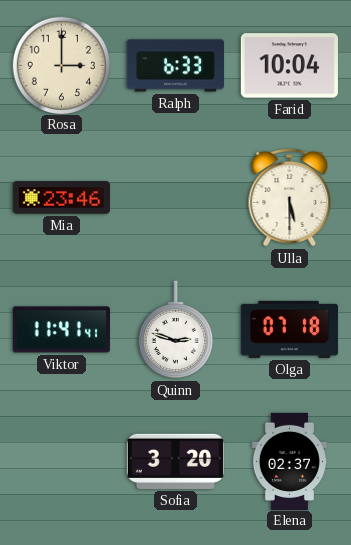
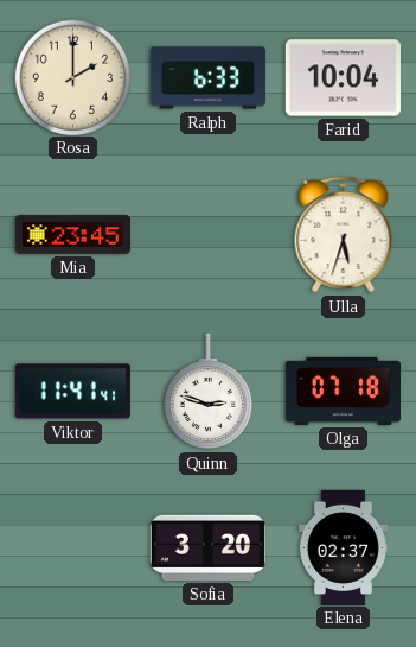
Rosa: 3:00 -> 2:00
Mia: 23:46 -> 23:45
Ulla: 5:30 -> 5:33
